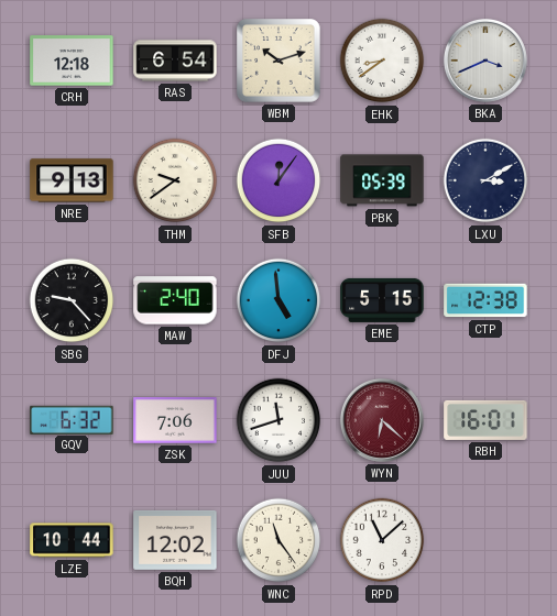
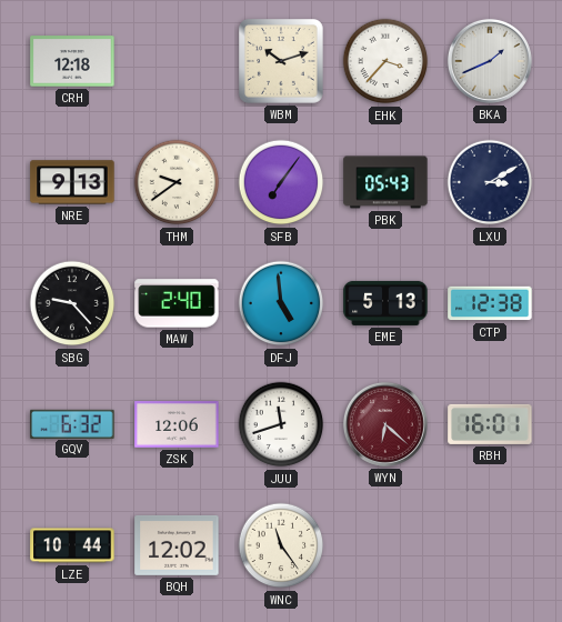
RAS: 6:54 -> none
EHK: 8:39 -> 3:37
BKA: 3:41 -> 1:41
SFB: 12:06 -> 7:06
PBK: 05:39 -> 05:43
EME: 5:15 -> 5:13
ZSK: 7:06 -> 12:06
RPD: 11:08 -> none
